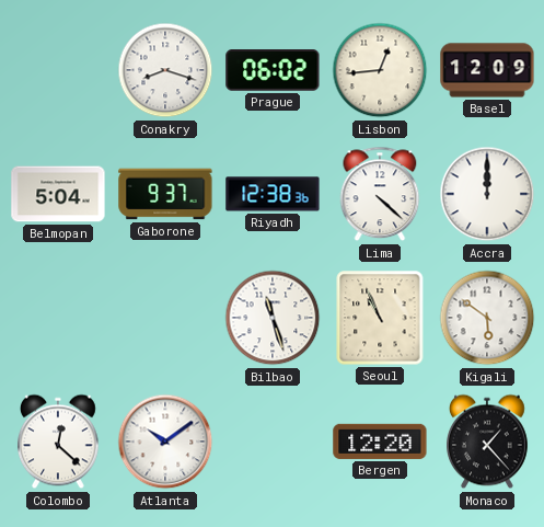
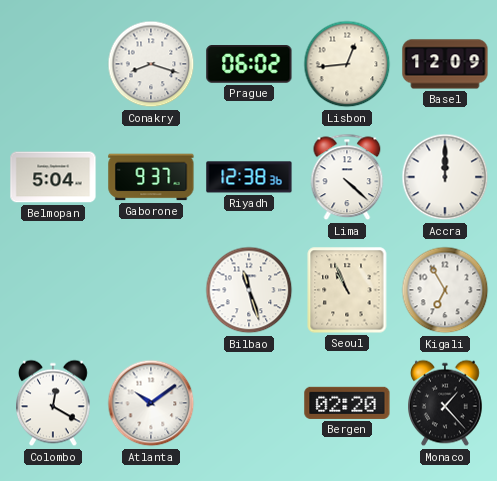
Kigali: 5:51 -> 6:55
Colombo: 12:22 -> 12:20
Bergen: 12:20 -> 02:20
